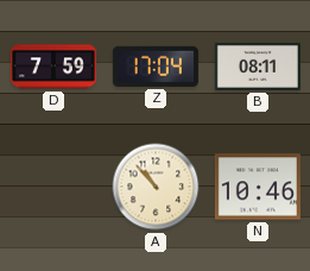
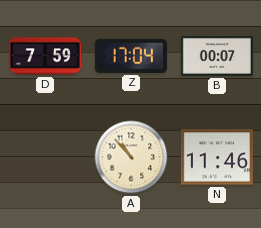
B: 08:11 -> 00:07
N: 10:46 -> 11:46
